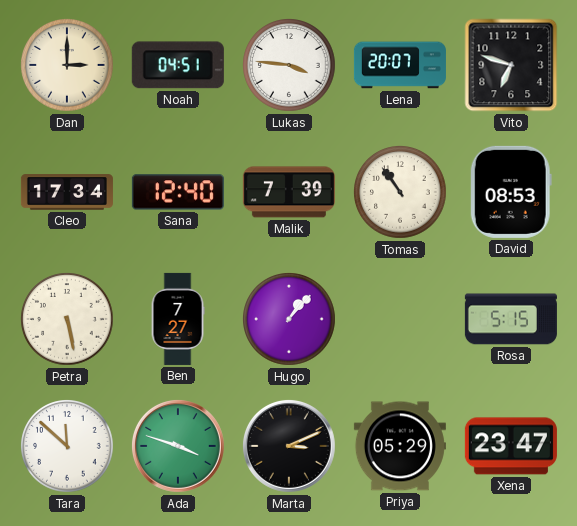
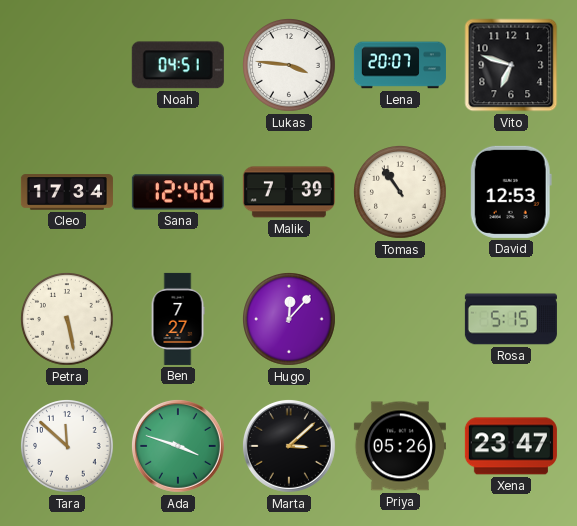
Dan: 3:00 -> none
David: 08:53 -> 12:53
Hugo: 1:07 -> 12:07
Marta: 3:11 -> 3:08
Priya: 05:29 -> 05:26
